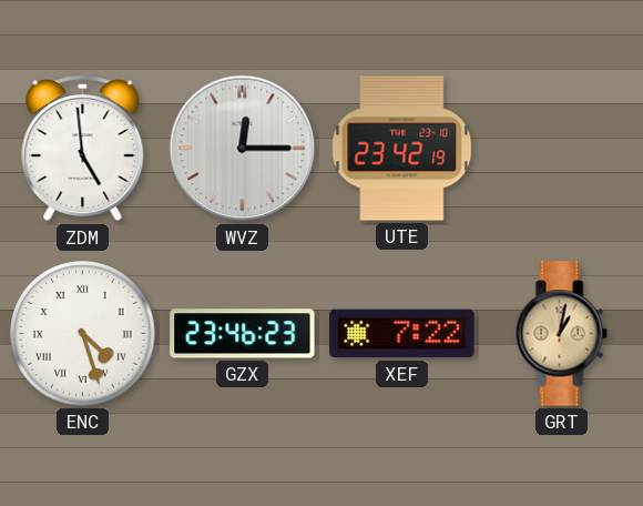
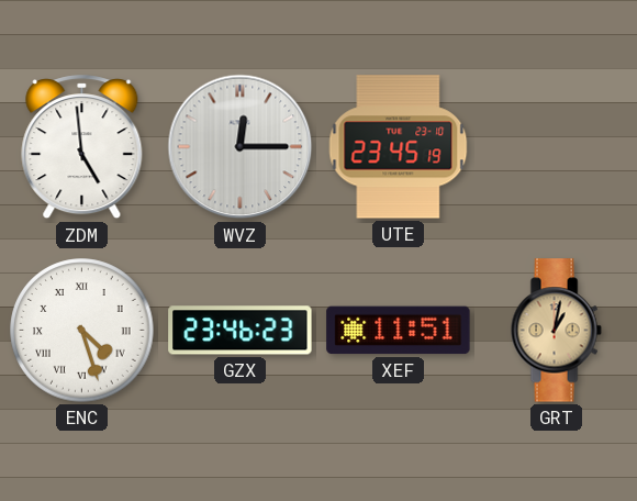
UTE: 23:42 -> 23:45
XEF: 7:22 -> 11:51
